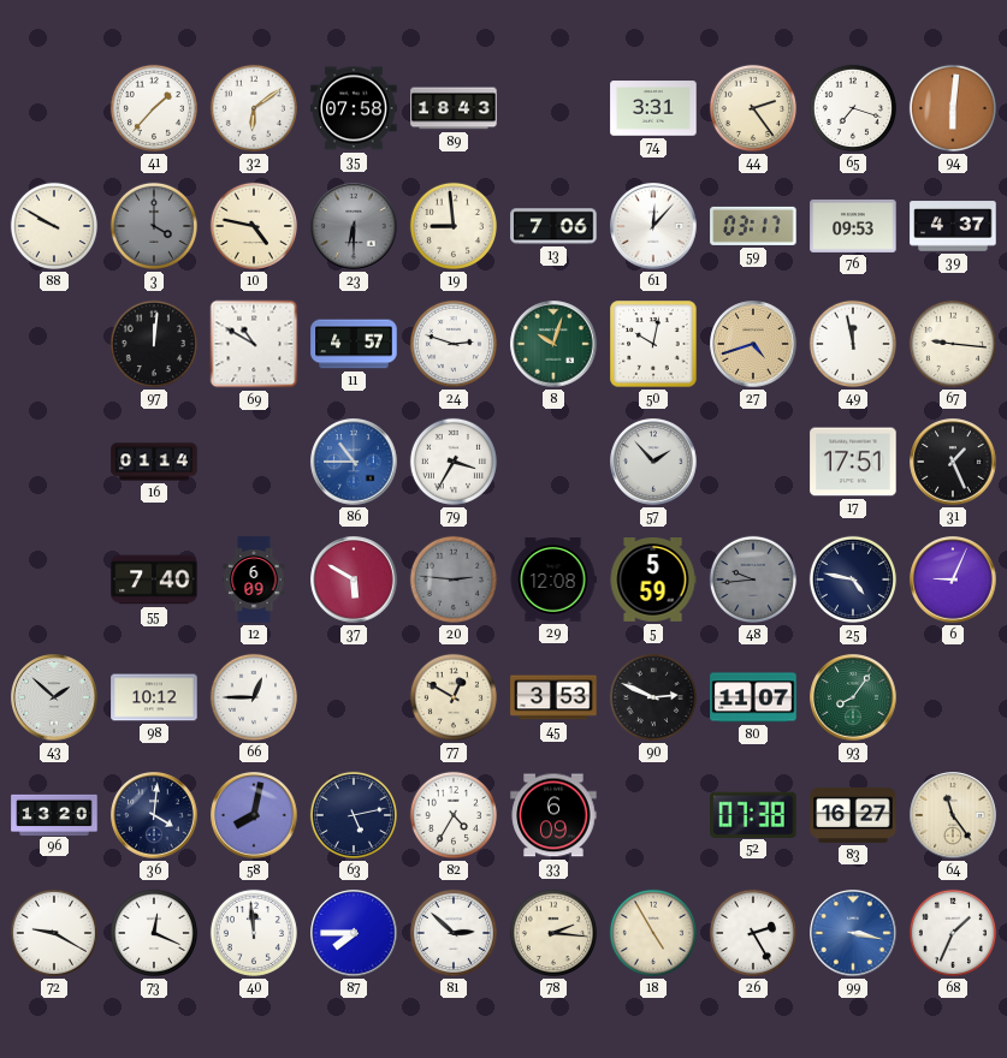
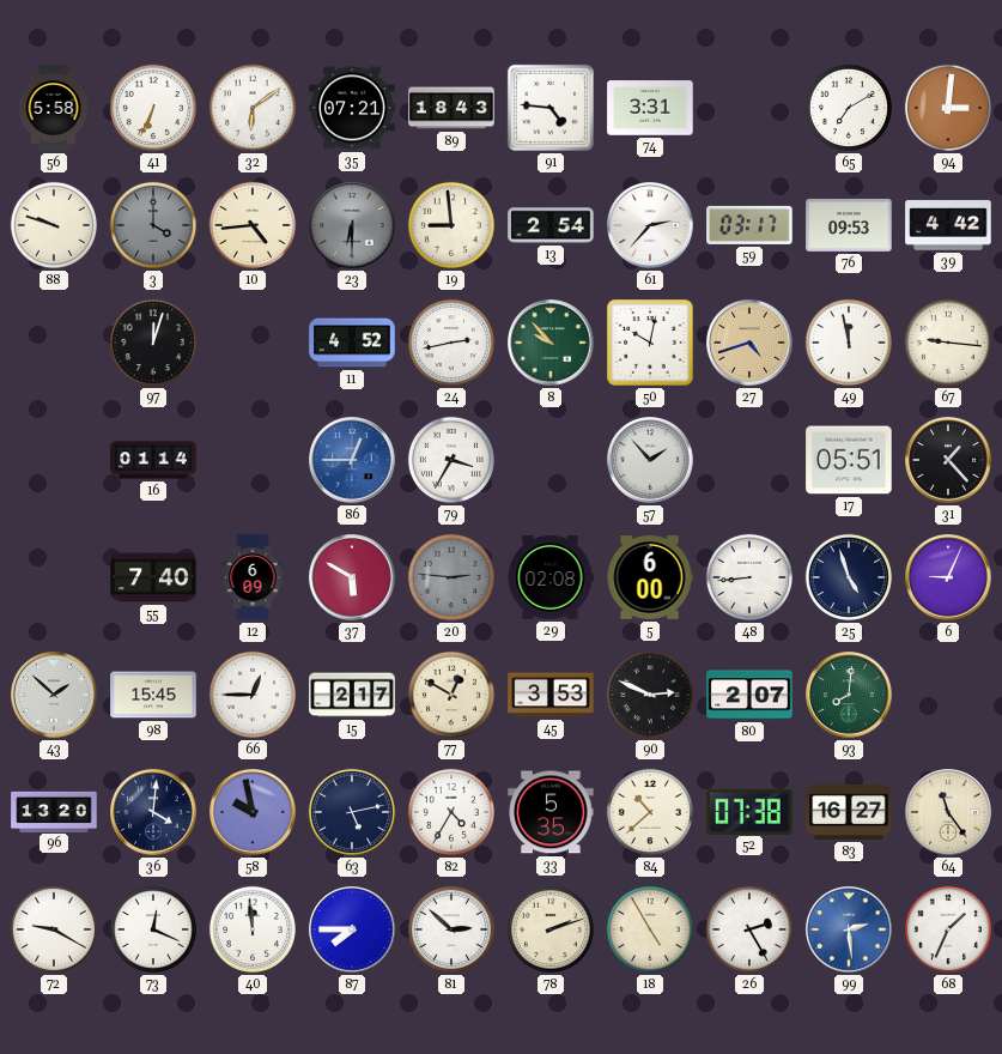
56: none -> 5:58
41: 1:37 -> 6:34
35: 07:58 -> 07:21
91: none -> 4:46
44: 2:24 -> none
65: 7:18 -> 7:10
94: 6:01 -> 3:01
88: 9:50 -> 9:48
10: 4:47 -> 4:44
13: 7:06 -> 2:54
61: 12:07 -> 2:37
39: 4:37 -> 4:42
97: 12:01 -> 12:03
69: 10:50 -> none
11: 4:57 -> 4:52
24: 2:48 -> 2:43
8: 10:03 -> 9:53
86: 10:45 -> 12:45
17: 17:51 -> 05:51
31: 1:26 -> 1:23
29: 12:08 -> 02:08
5: 5:59 -> 6:00
48: 9:44 -> 8:44
48 dial: grey -> white
25: 4:47 -> 4:57
98: 10:12 -> 15:45
15: none -> 2:17
80: 11:07 -> 2:07
93: 8:06 -> 8:01
58: 8:02 -> 9:58
33: 6:09 -> 5:35
84: none -> 10:38
78: 2:16 -> 2:12
99: 3:17 -> 2:29
